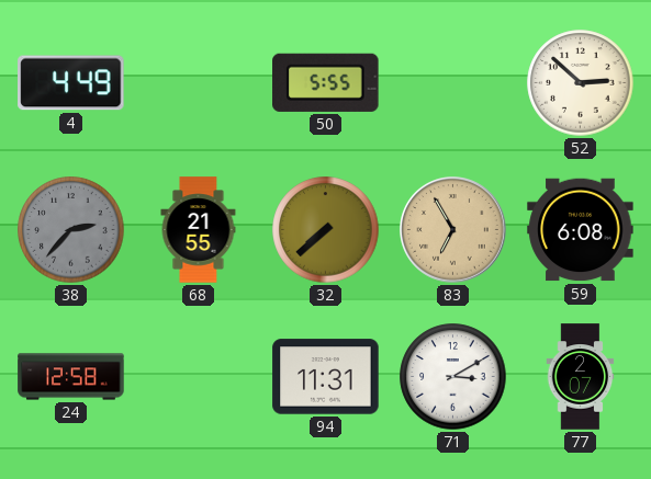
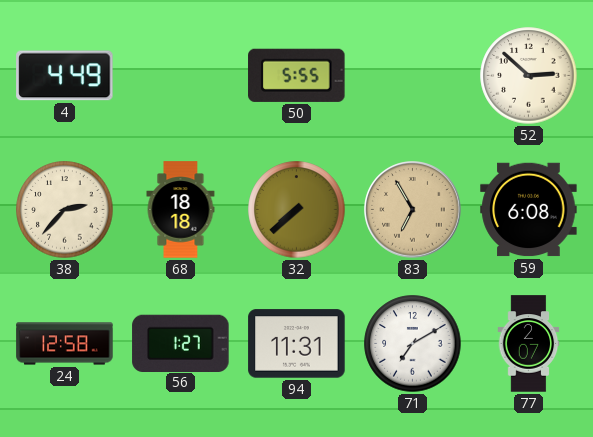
38 dial: grey -> cream
68: 21:55 -> 18:18
56: none -> 1:27
71: 3:10 -> 7:10
